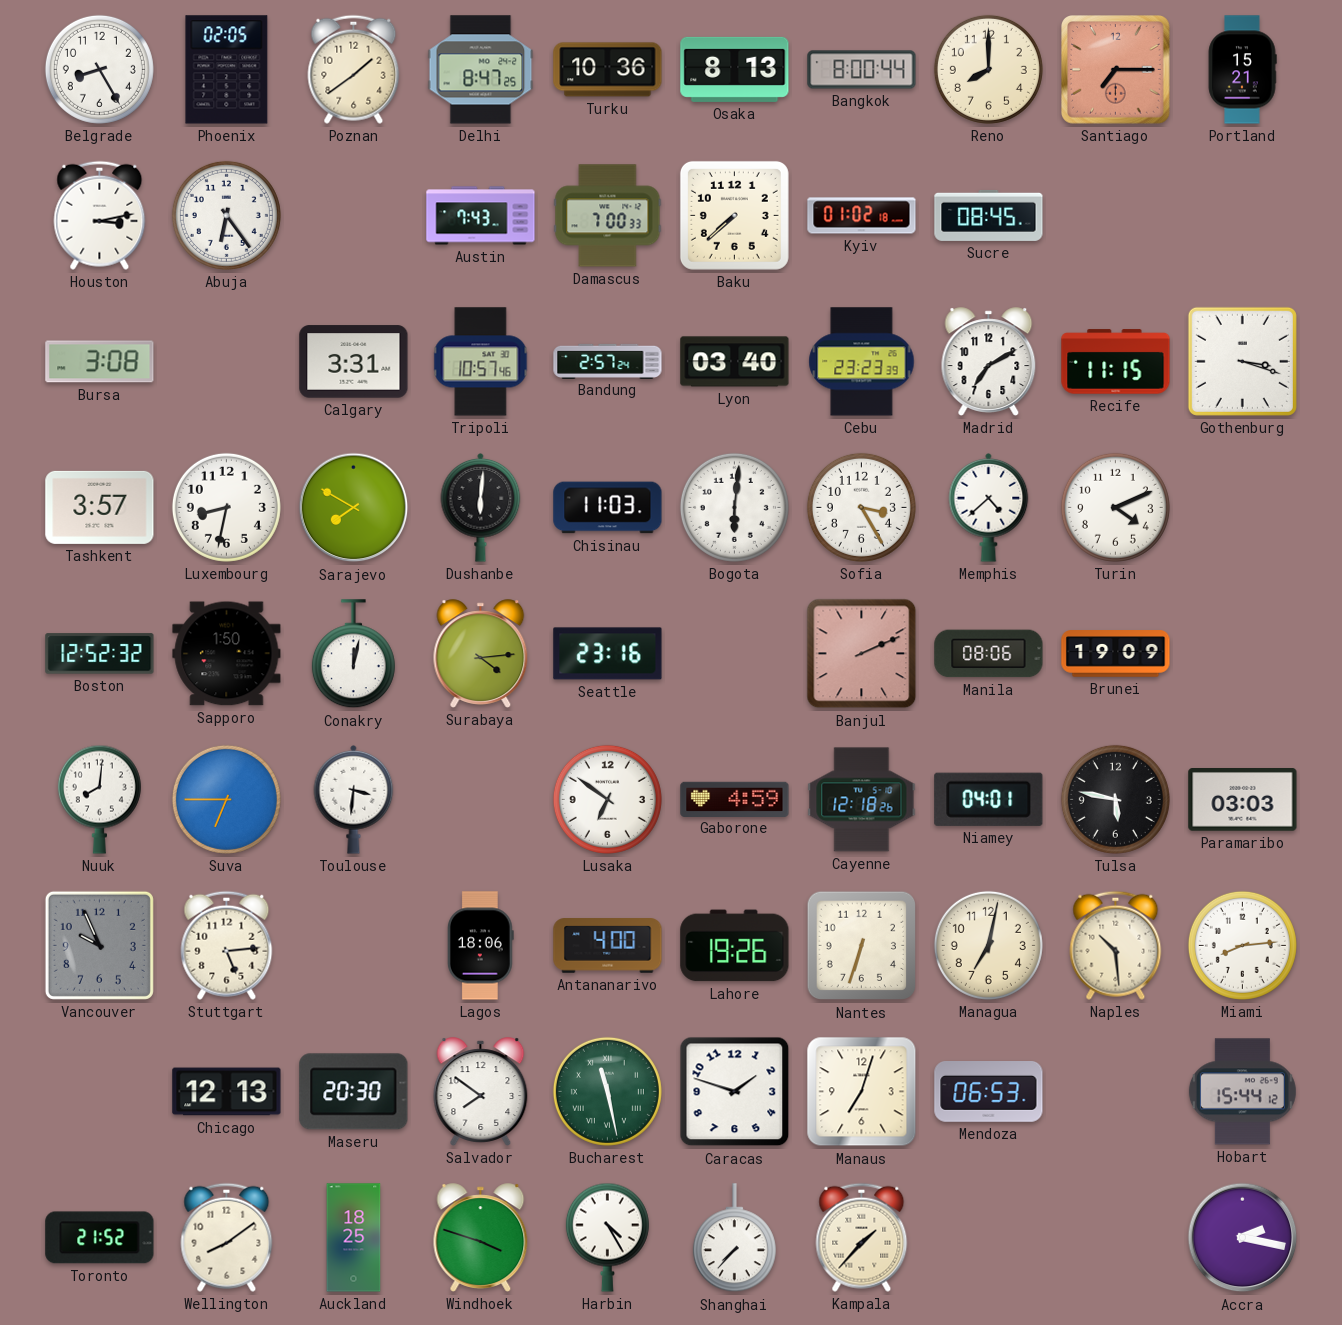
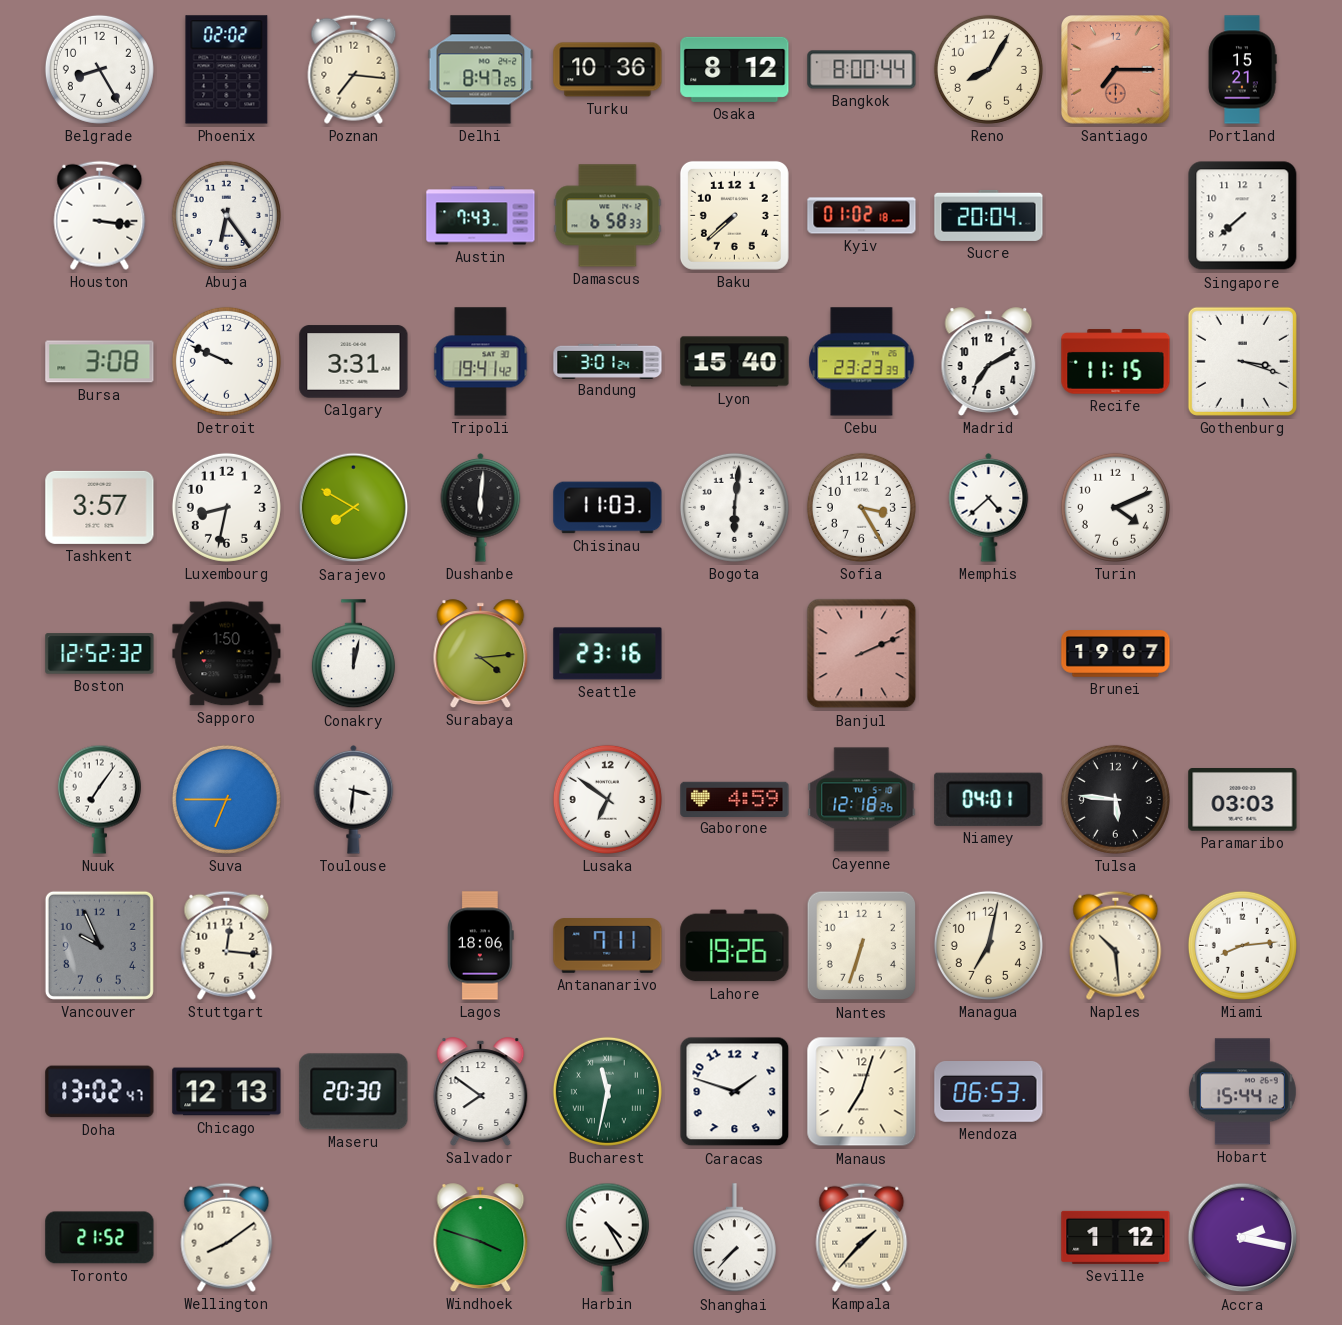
Phoenix: 02:05 -> 02:02
Poznan: 1:39 -> 7:16
Osaka: 8:13 -> 8:12
Reno: 8:00 -> 8:05
Houston: 3:13 -> 3:16
Damascus: 7:00 -> 6:58
Sucre: 08:45 -> 20:04
Singapore: none -> 7:38
Detroit: none -> 9:49
Tripoli: 10:57 -> 19:41
Bandung: 2:57 -> 3:01
Lyon: 03:40 -> 15:40
Manila: 08:06 -> none
Brunei: 19:09 -> 19:07
Nuuk: 8:01 -> 7:06
Tulsa: 5:47 -> 5:46
Stuttgart: 5:14 -> 12:16
Antananarivo: 4:00 -> 7:11
Doha: none -> 13:02
Bucharest: 11:28 -> 11:32
Auckland: 18:25 -> none
Seville: none -> 1:12
